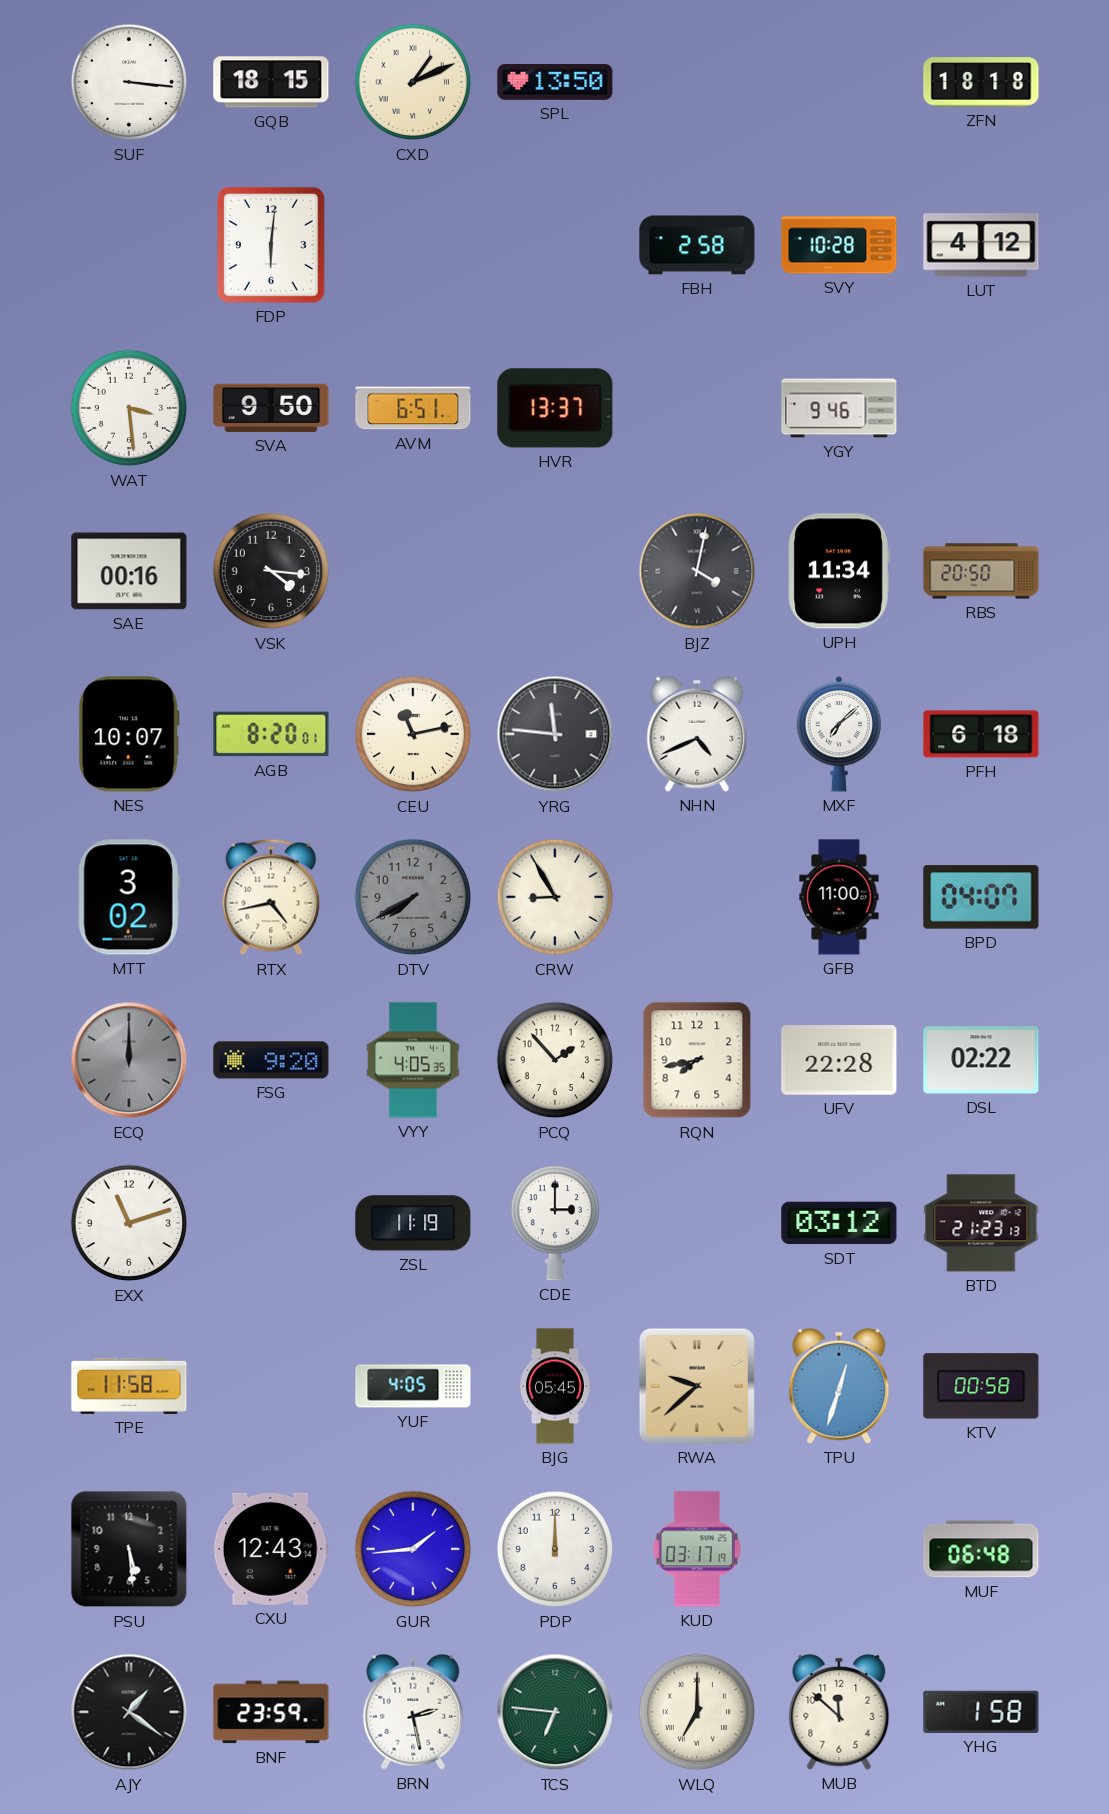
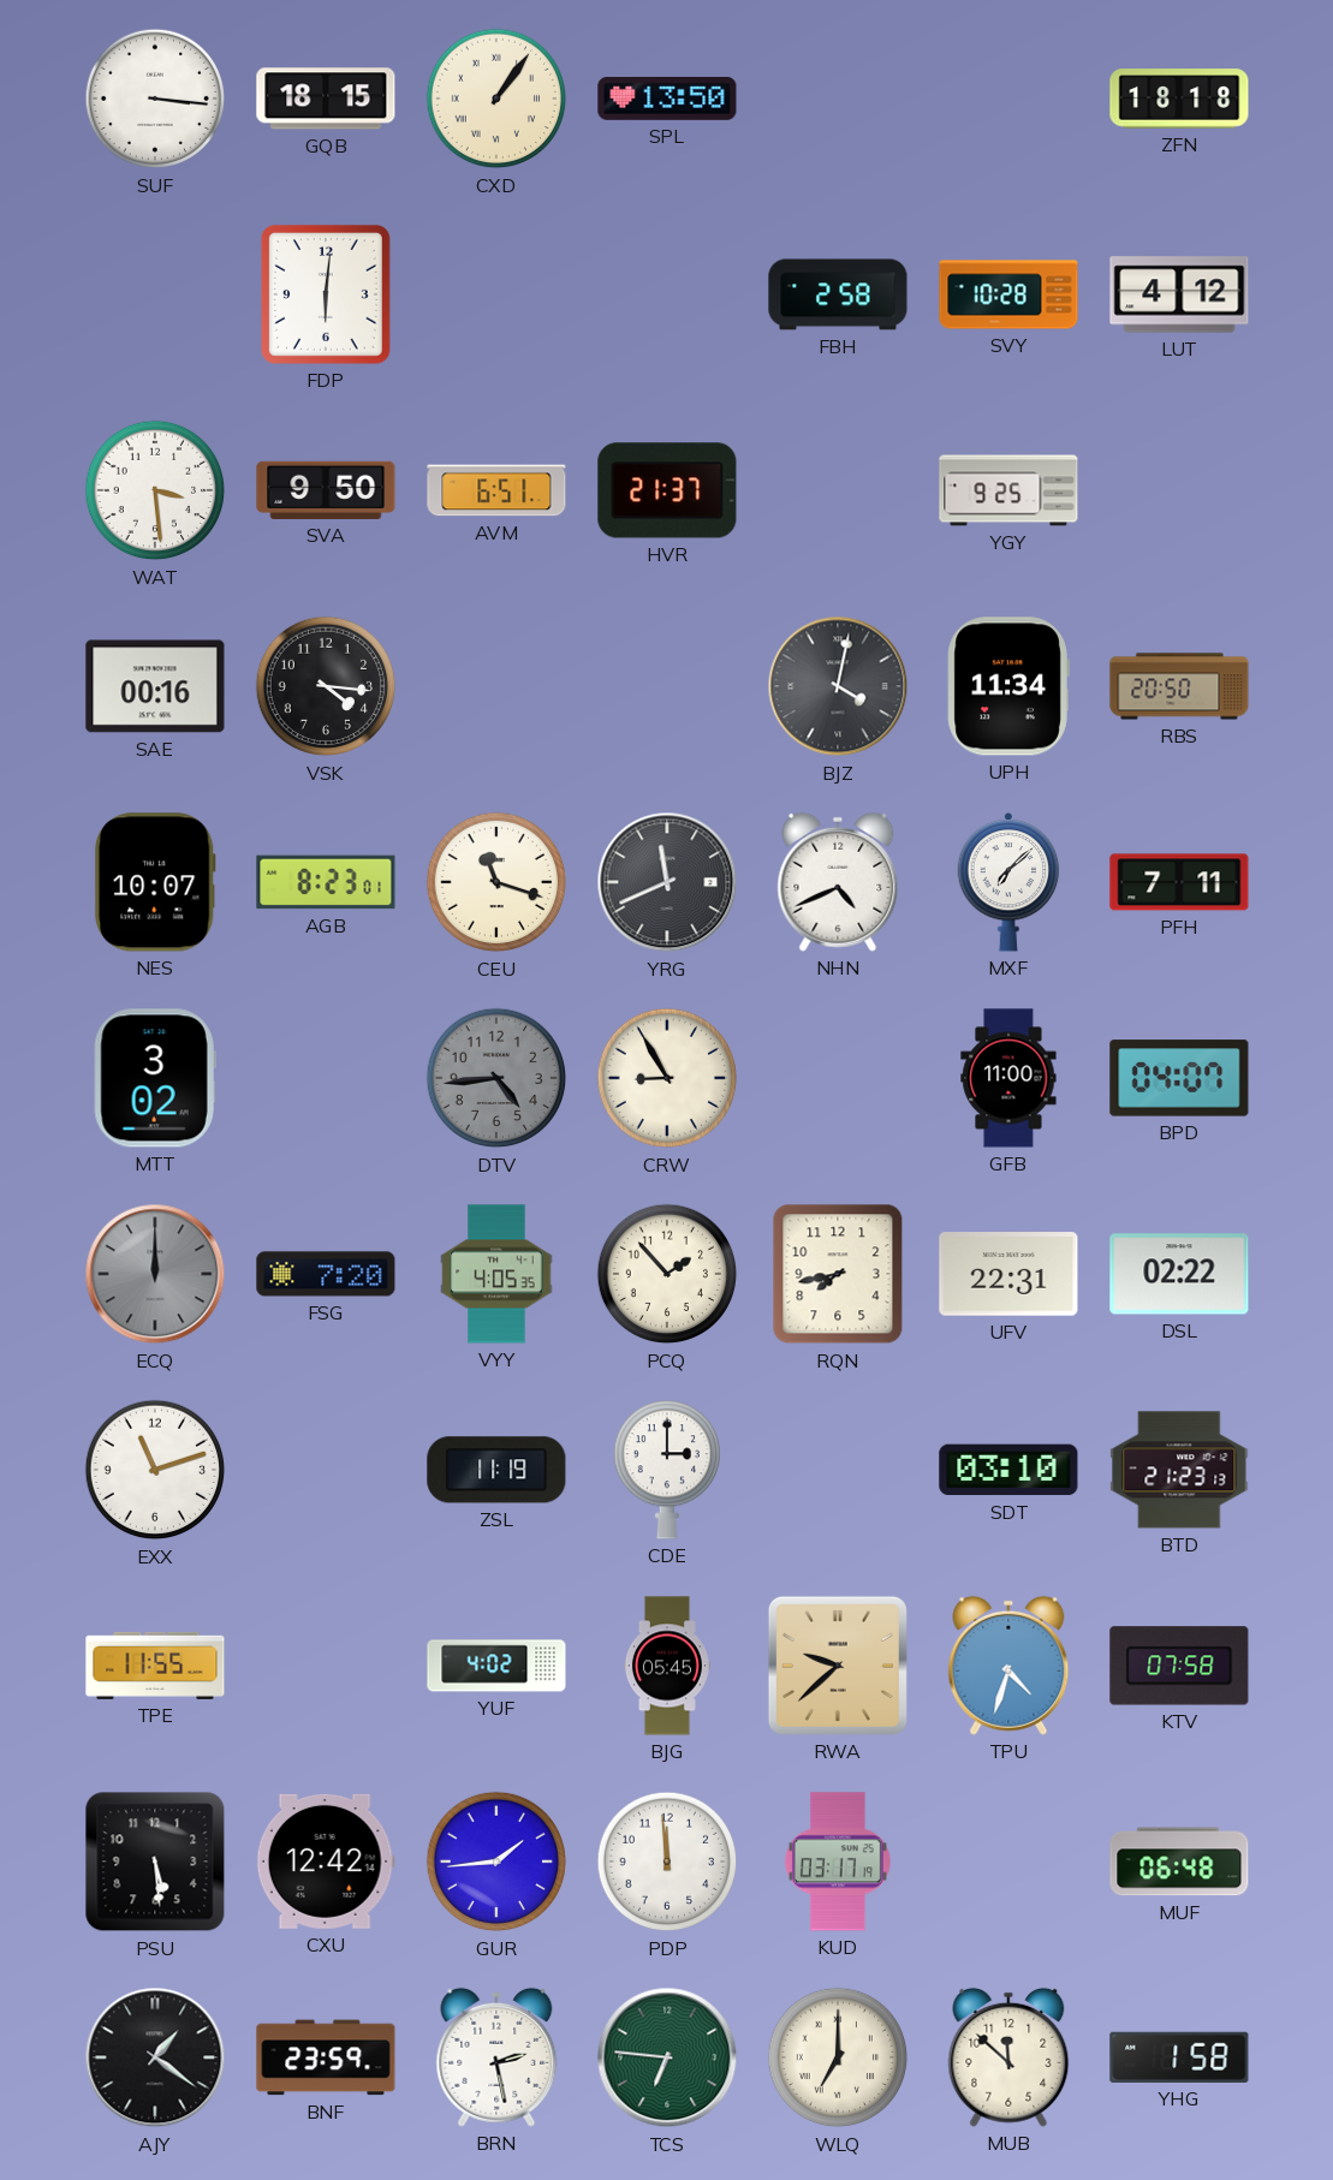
CXD: 1:11 -> 1:06
HVR: 13:37 -> 21:37
YGY: 9:46 -> 9:25
AGB: 8:20 -> 8:23
CEU: 11:13 -> 11:18
YRG: 11:46 -> 11:41
PFH: 6:18 -> 7:11
RTX: 4:43 -> none
DTV: 7:40 -> 4:44
FSG: 9:20 -> 7:20
UFV: 22:28 -> 22:31
SDT: 03:12 -> 03:10
TPE: 11:58 -> 11:55
YUF: 4:05 -> 4:02
TPU: 12:33 -> 4:33
KTV: 00:58 -> 07:58
CXU: 12:43 -> 12:42
PDP: 12:00 -> 11:59
